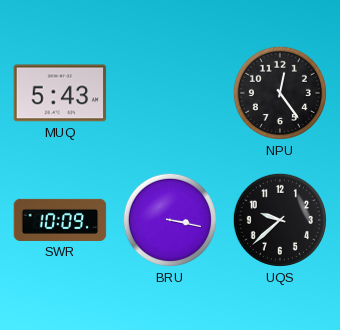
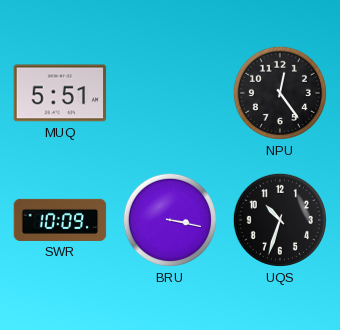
MUQ: 5:43 -> 5:51
UQS: 9:38 -> 10:33
